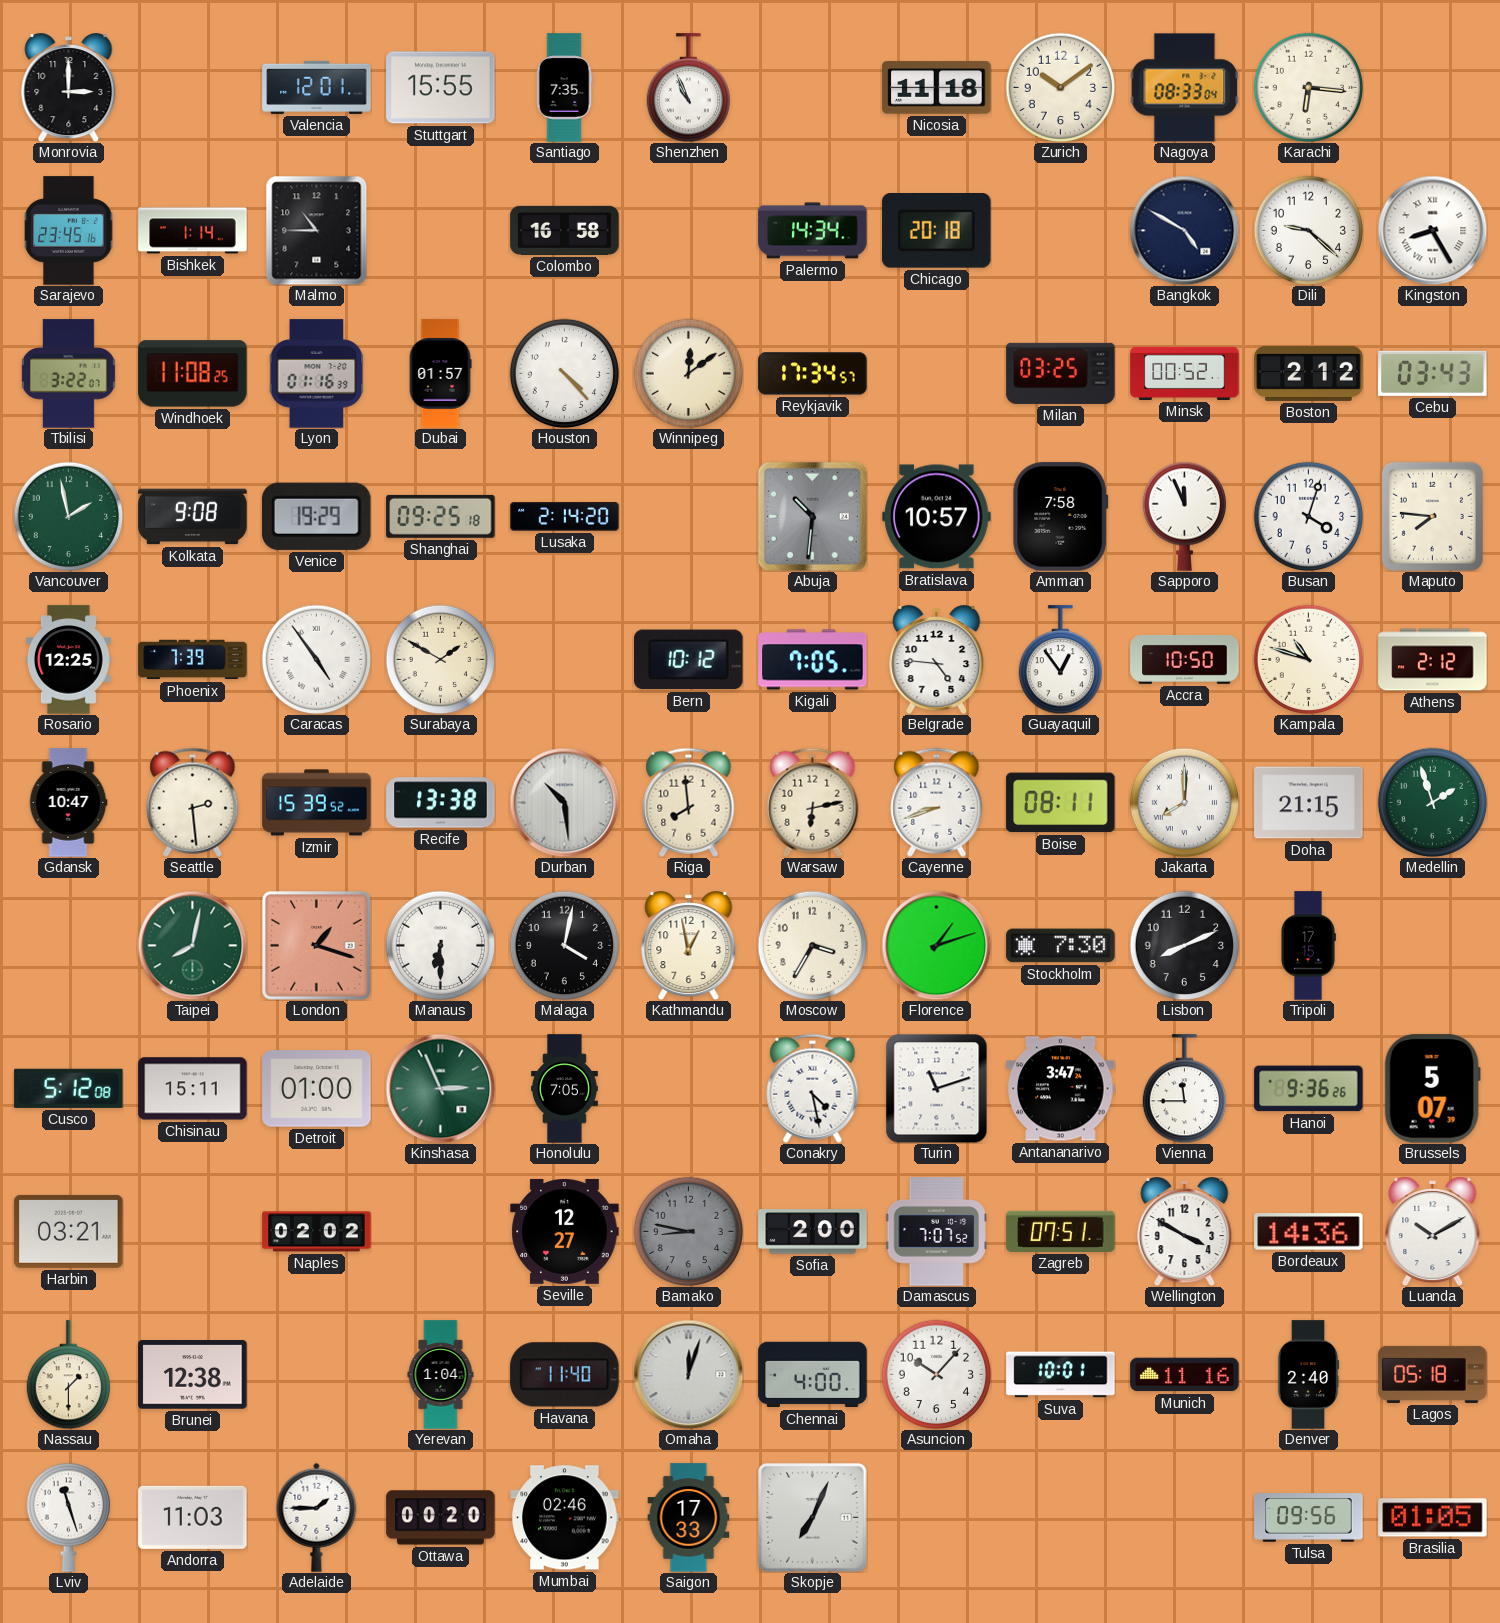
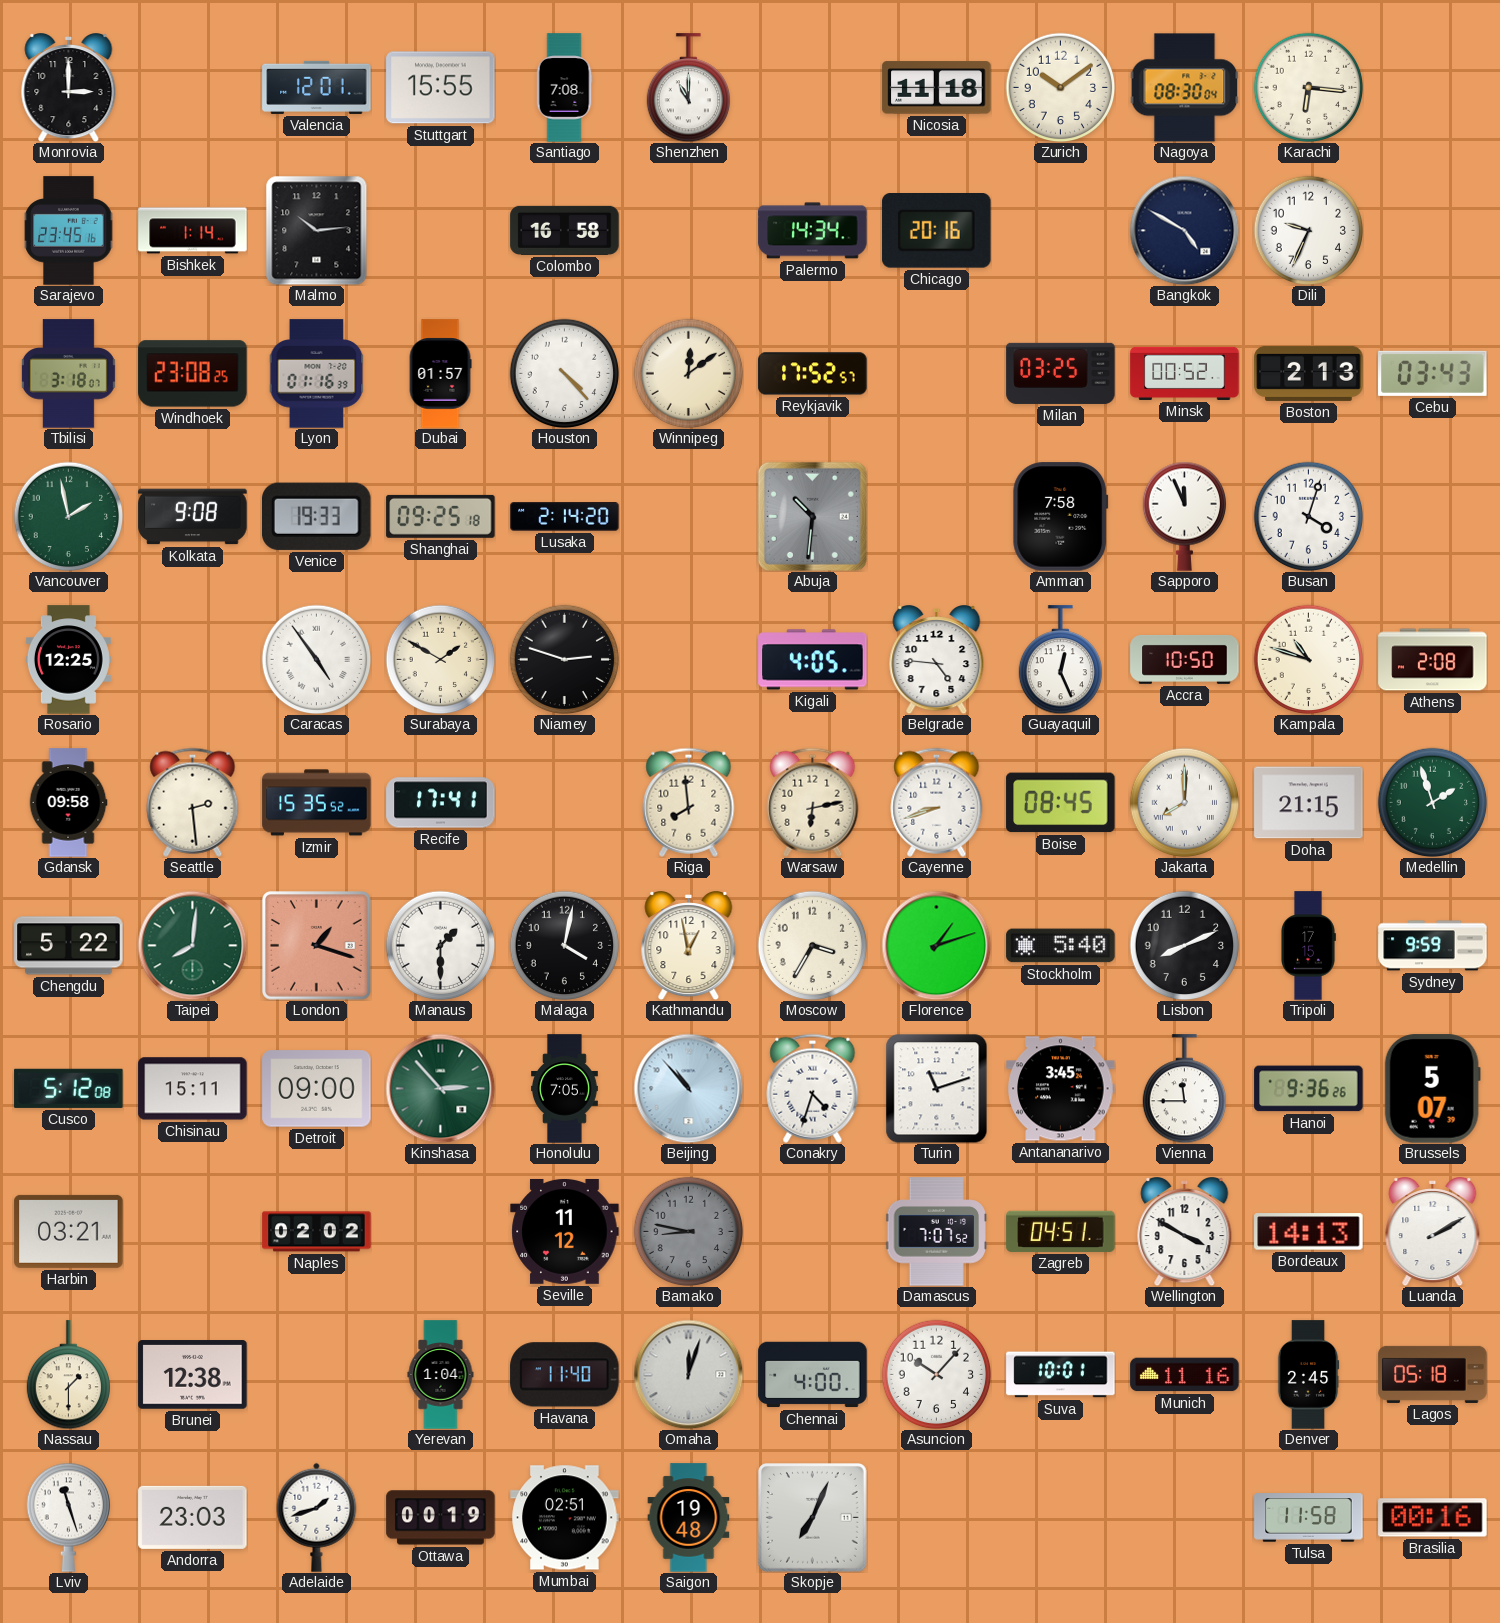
Santiago: 7:35 -> 7:08
Shenzhen: 10:56 -> 11:00
Nagoya: 08:33 -> 08:30
Malmo: 10:45 -> 10:14
Chicago: 20:18 -> 20:16
Dili: 9:22 -> 9:34
Kingston: 8:25 -> none
Tbilisi: 3:22 -> 3:18
Windhoek: 11:08 -> 23:08
Reykjavik: 17:34 -> 17:52
Boston: 2:12 -> 2:13
Venice: 19:29 -> 19:33
Bratislava: 10:57 -> none
Maputo: 7:46 -> none
Phoenix: 7:39 -> none
Niamey: none -> 2:48
Bern: 10:12 -> none
Kigali: 7:05 -> 4:05
Guayaquil: 12:54 -> 12:26
Athens: 2:12 -> 2:08
Gdansk: 10:47 -> 09:58
Izmir: 15:39 -> 15:35
Recife: 13:38 -> 17:41
Durban: 10:29 -> none
Boise: 08:11 -> 08:45
Chengdu: none -> 5:22
Taipei: 8:02 -> 8:01
Manaus: 6:30 -> 1:30
Stockholm: 7:30 -> 5:40
Sydney: none -> 9:59
Detroit: 01:00 -> 09:00
Kinshasa: 2:56 -> 2:53
Beijing: none -> 10:53
Conakry: 4:28 -> 4:33
Antananarivo: 3:47 -> 3:45
Seville: 12:27 -> 11:12
Sofia: 2:00 -> none
Zagreb: 07:51 -> 04:51
Bordeaux: 14:36 -> 14:13
Luanda: 10:10 -> 2:10
Denver: 2:40 -> 2:45
Andorra: 11:03 -> 23:03
Adelaide: 1:45 -> 1:42
Ottawa: 00:20 -> 00:19
Mumbai: 02:46 -> 02:51
Saigon: 17:33 -> 19:48
Tulsa: 09:56 -> 11:58
Brasilia: 01:05 -> 00:16
